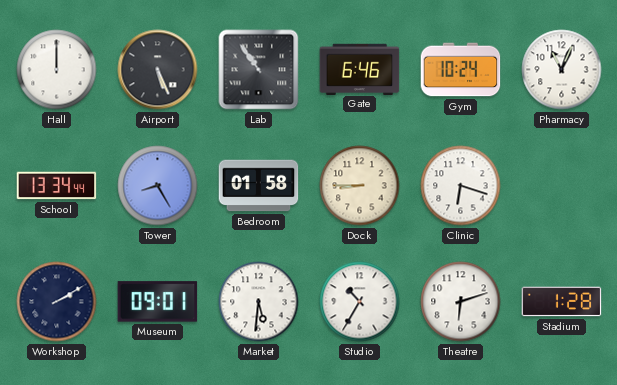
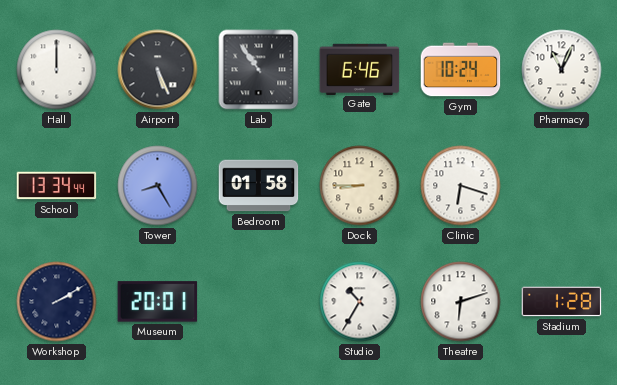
Museum: 09:01 -> 20:01
Market: 5:31 -> none
